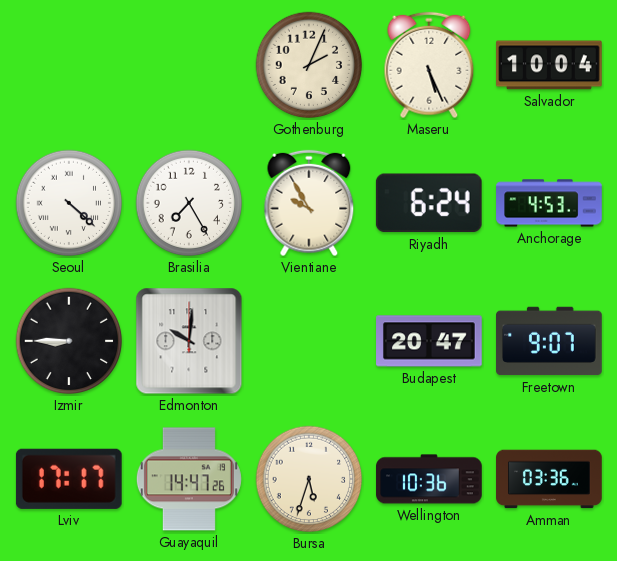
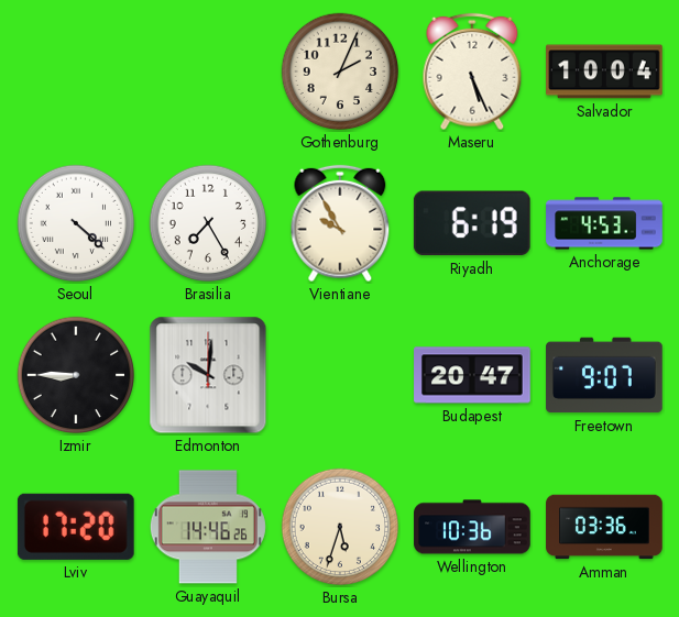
Riyadh: 6:24 -> 6:19
Lviv: 17:17 -> 17:20
Guayaquil: 14:47 -> 14:46
